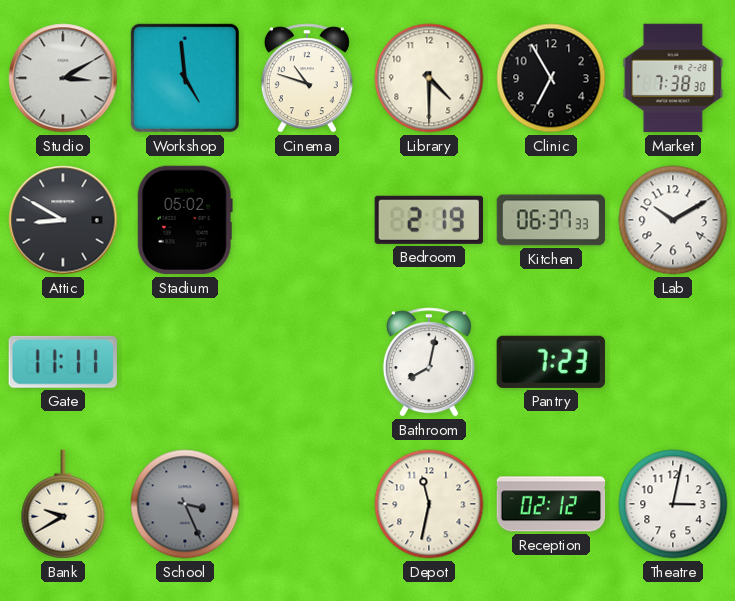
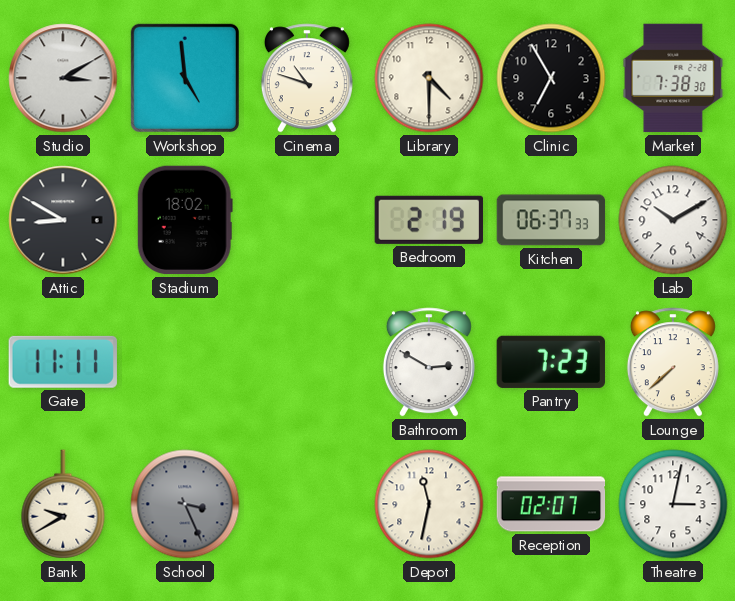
Stadium: 05:02 -> 18:02
Bathroom: 8:02 -> 2:50
Lounge: none -> 7:38
Reception: 02:12 -> 02:07
